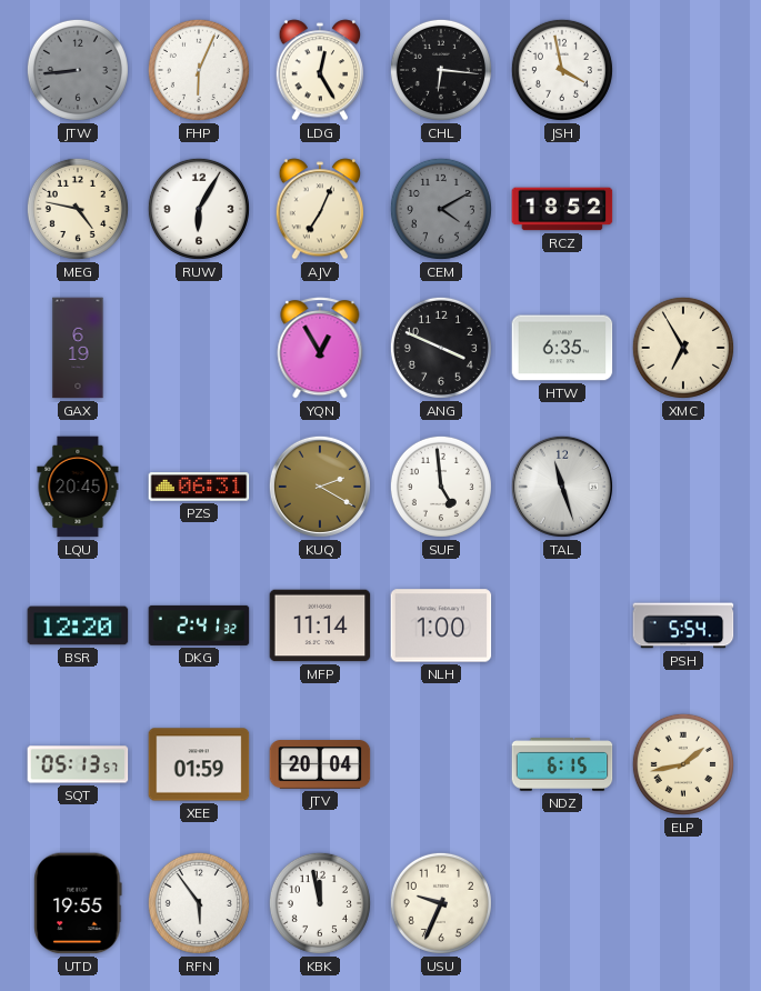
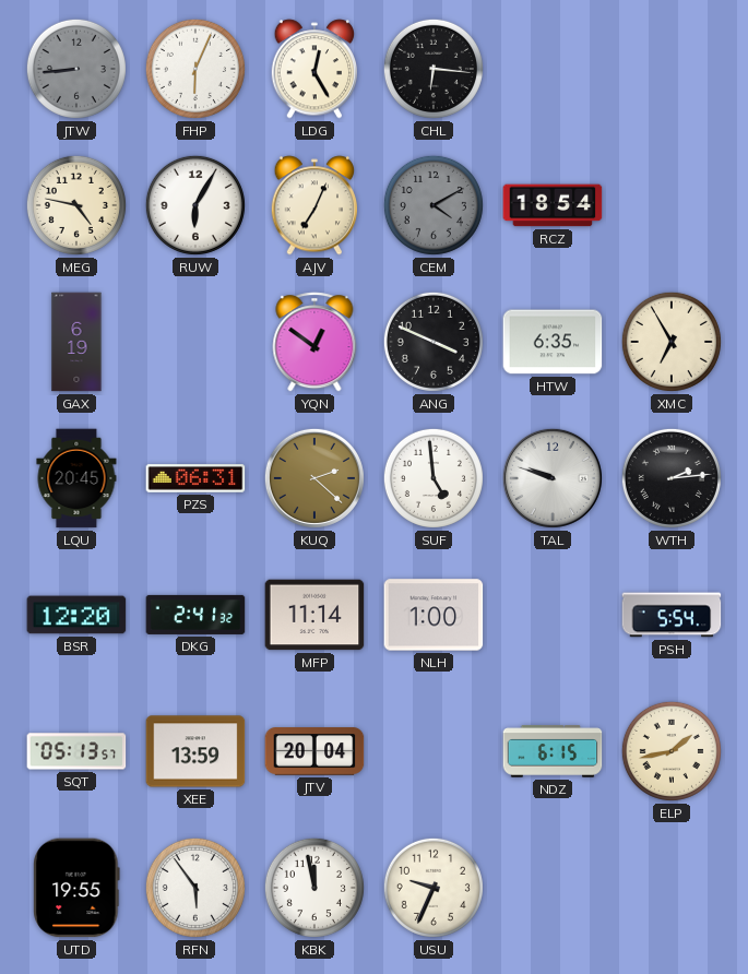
JSH: 3:58 -> none
RCZ: 18:52 -> 18:54
YQN: 12:55 -> 12:51
KUQ: 2:20 -> 2:22
TAL: 11:27 -> 9:48
WTH: none -> 2:14
XEE: 01:59 -> 13:59
